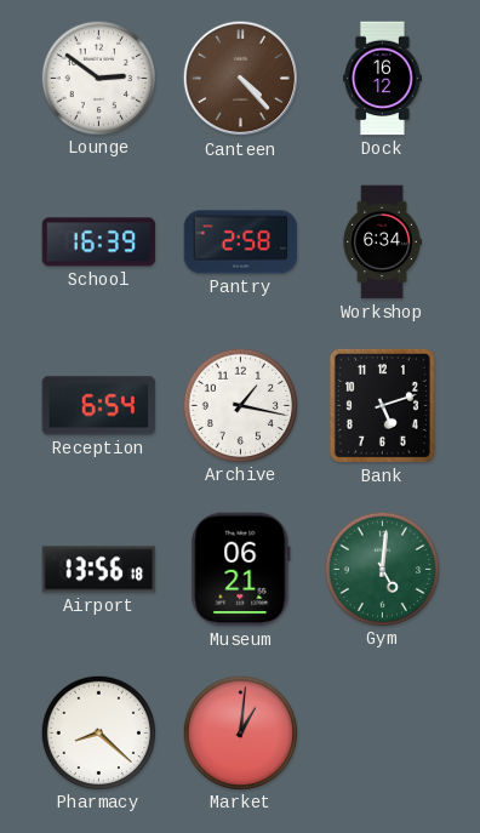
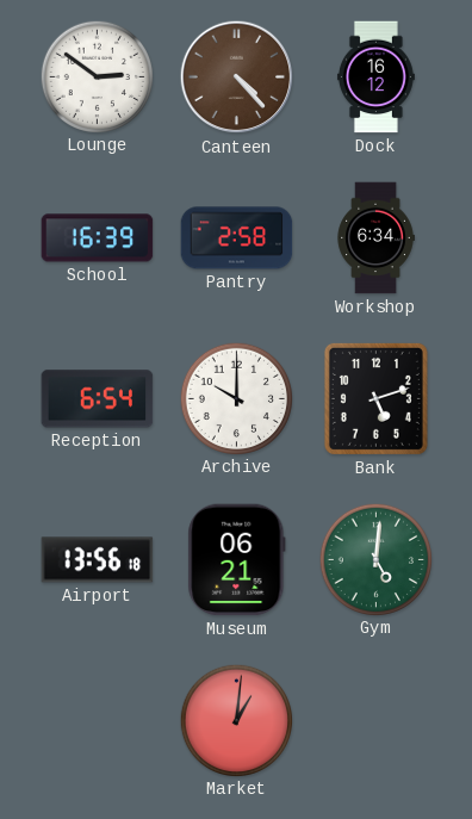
Archive: 1:17 -> 10:00
Pharmacy: 8:22 -> none
